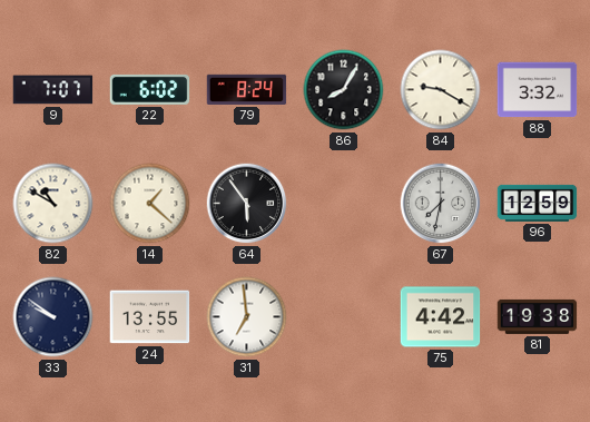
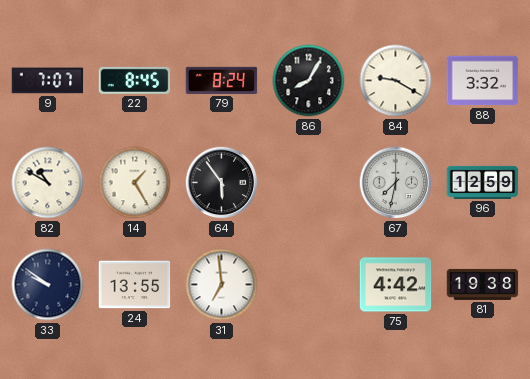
22: 6:02 -> 8:45
14: 1:22 -> 1:25
